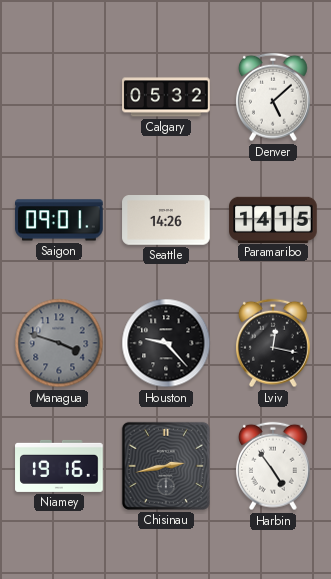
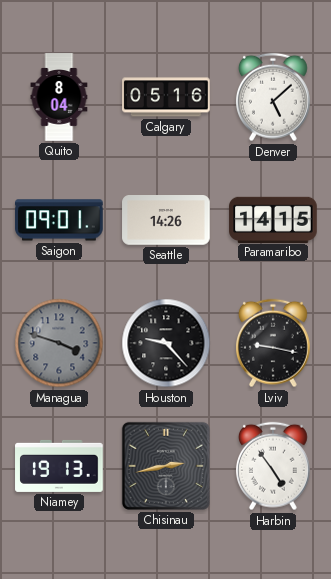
Quito: none -> 8:04
Calgary: 05:32 -> 05:16
Lviv: 12:17 -> 9:17
Niamey: 19:16 -> 19:13
